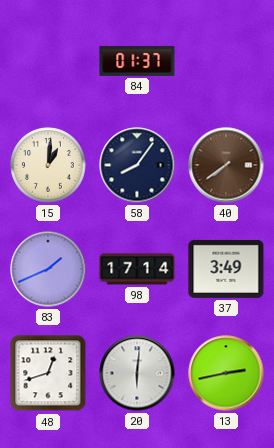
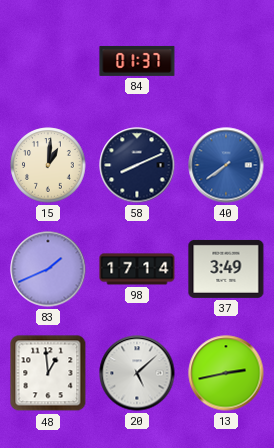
58: 8:06 -> 8:11
40 dial: brown -> blue
48: 12:42 -> 12:59
20: 6:01 -> 5:08
